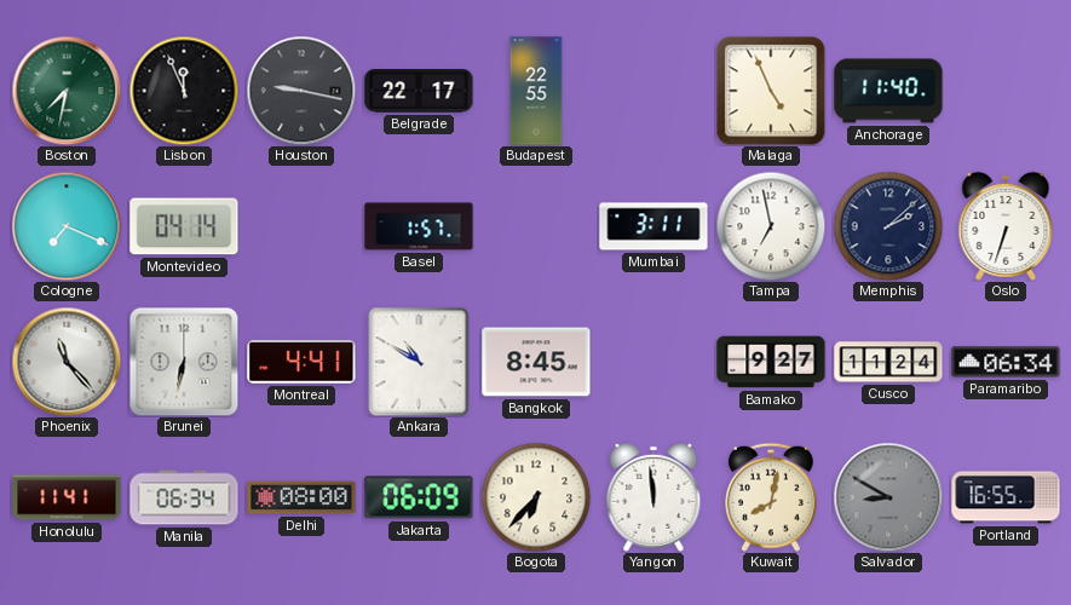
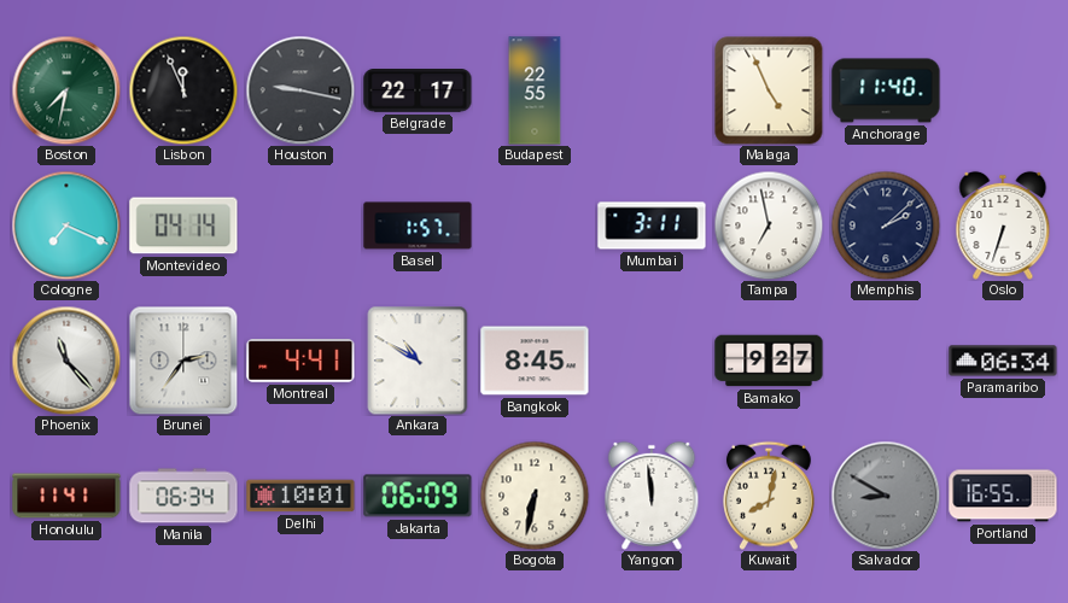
Brunei: 6:32 -> 2:36
Cusco: 11:24 -> none
Delhi: 08:00 -> 10:01
Bogota: 6:37 -> 6:32
